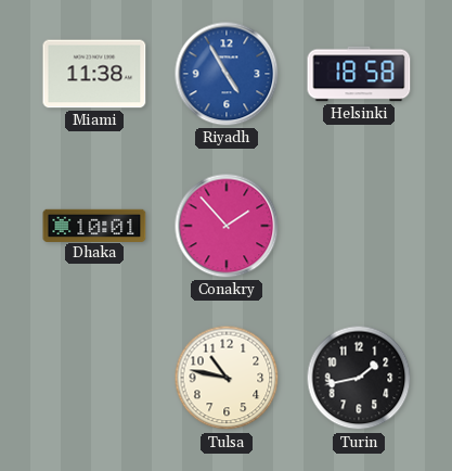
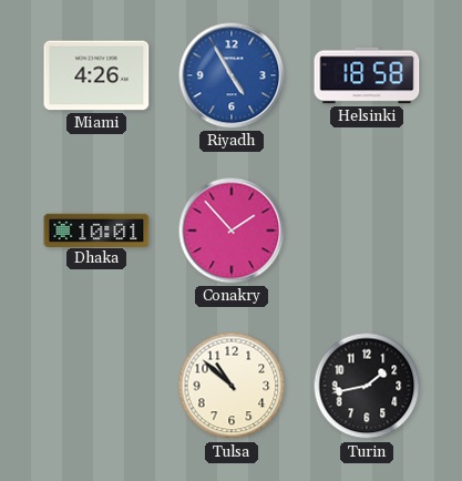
Miami: 11:38 -> 4:26
Tulsa: 10:47 -> 10:52
